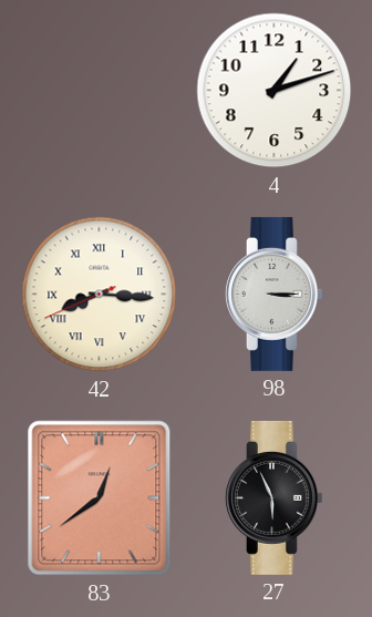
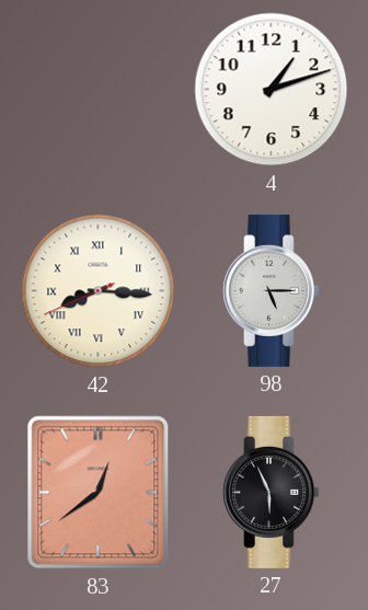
98: 3:15 -> 5:15
